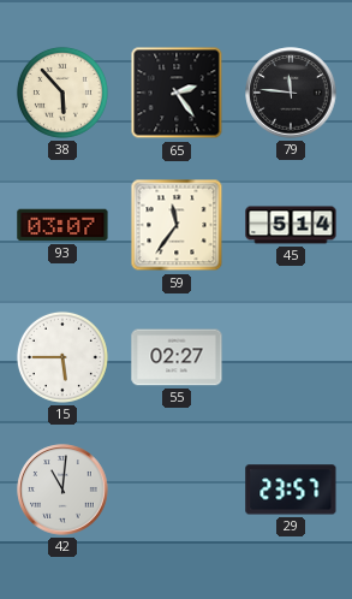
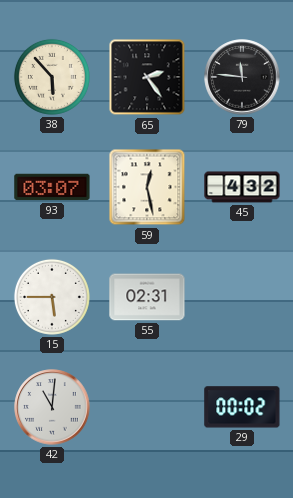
59: 11:36 -> 12:28
45: 5:14 -> 4:32
55: 02:27 -> 02:31
29: 23:57 -> 00:02
